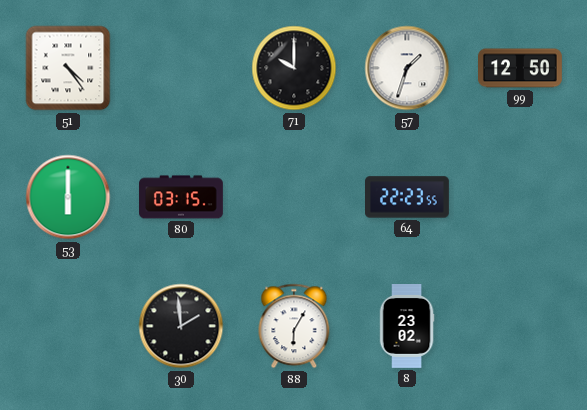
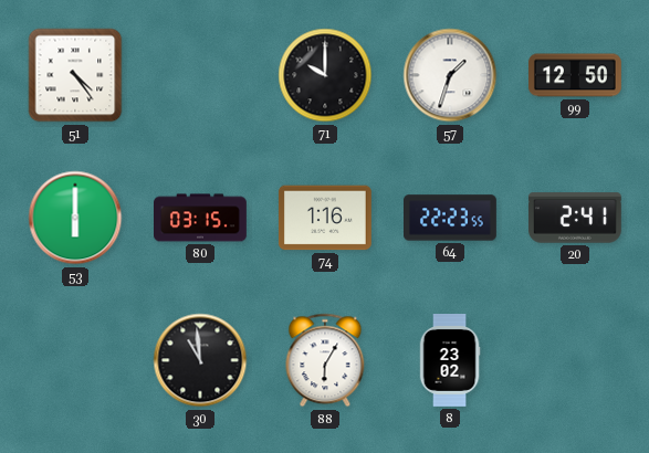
74: none -> 1:16
20: none -> 2:41
30: 1:59 -> 10:59
